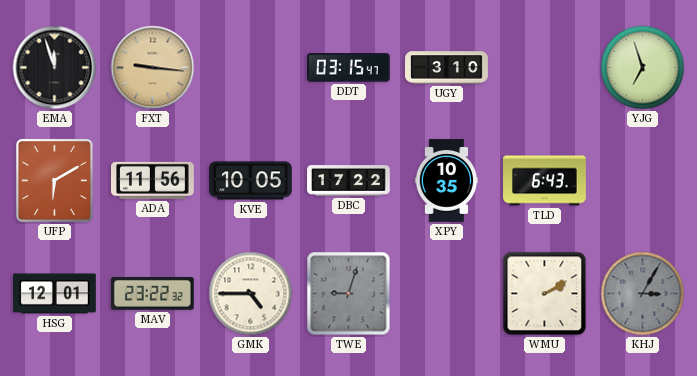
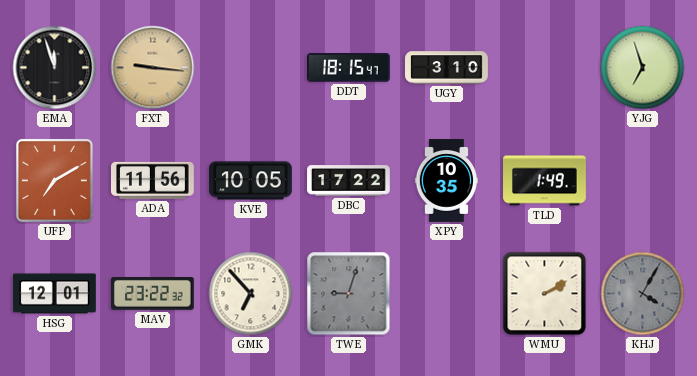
DDT: 03:15 -> 18:15
UFP: 6:10 -> 7:10
TLD: 6:43 -> 1:49
GMK: 4:45 -> 6:53
KHJ: 3:05 -> 4:05
